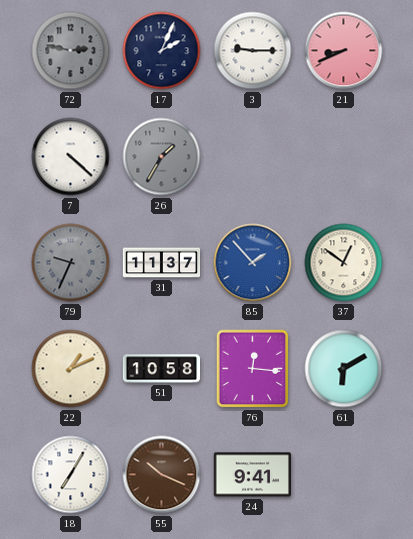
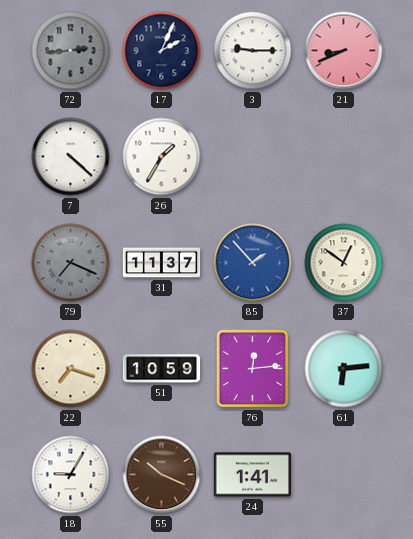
72: 2:47 -> 2:44
26 dial: grey -> white
79: 9:34 -> 7:19
22: 1:11 -> 7:18
51: 10:58 -> 10:59
76: 12:16 -> 12:14
61: 6:10 -> 6:14
18: 7:05 -> 9:05
24: 9:41 -> 1:41
